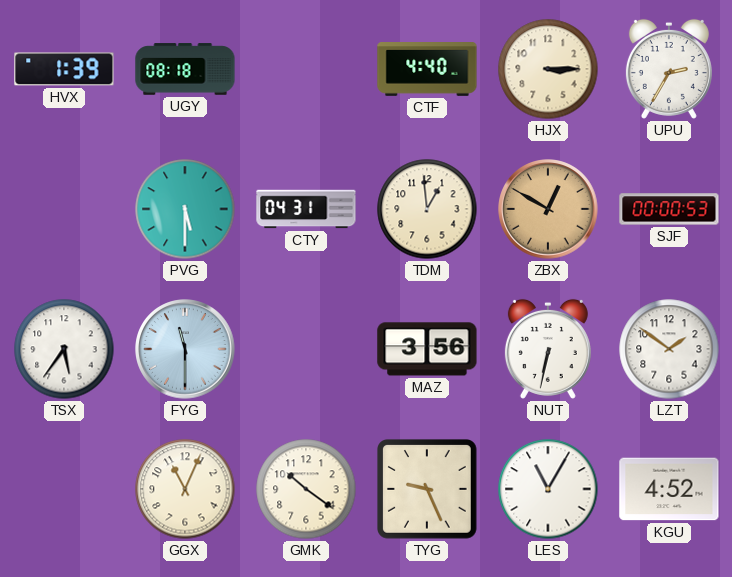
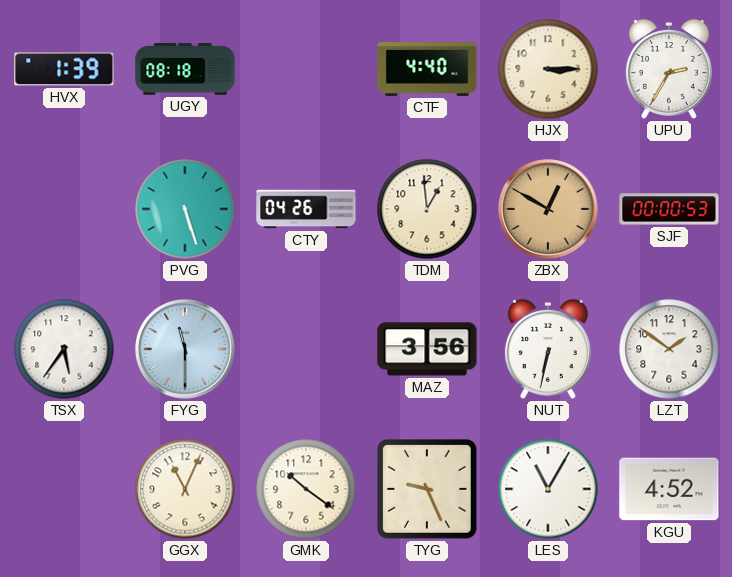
PVG: 5:30 -> 5:27
CTY: 04:31 -> 04:26
